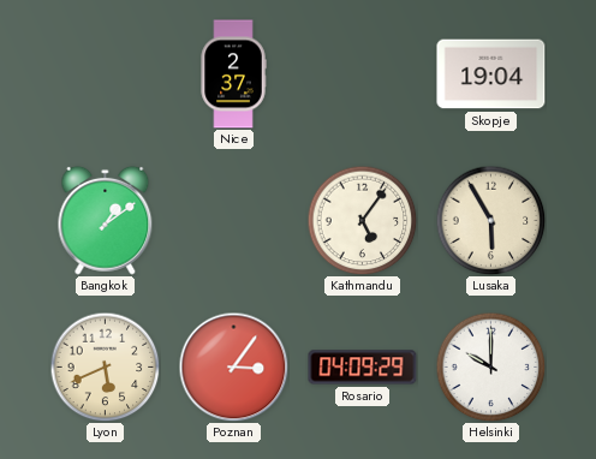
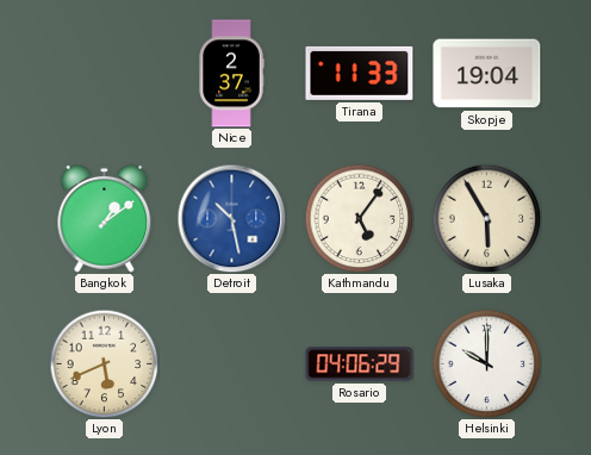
Tirana: none -> 11:33
Detroit: none -> 10:28
Poznan: 3:06 -> none
Rosario: 04:09 -> 04:06
